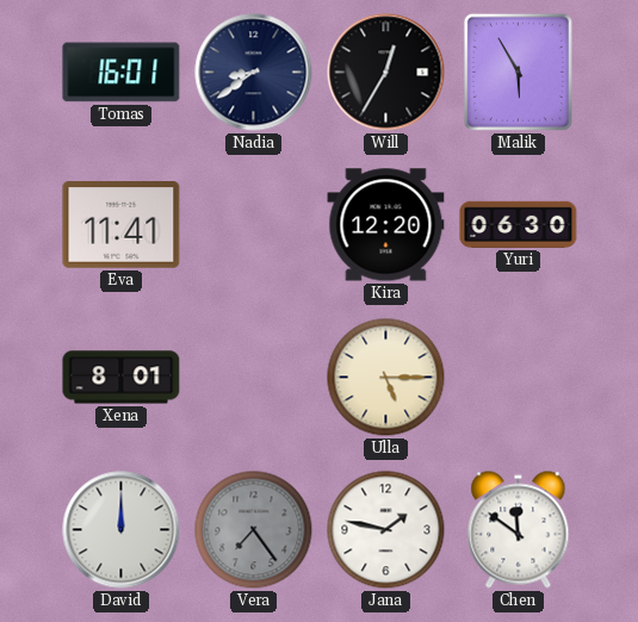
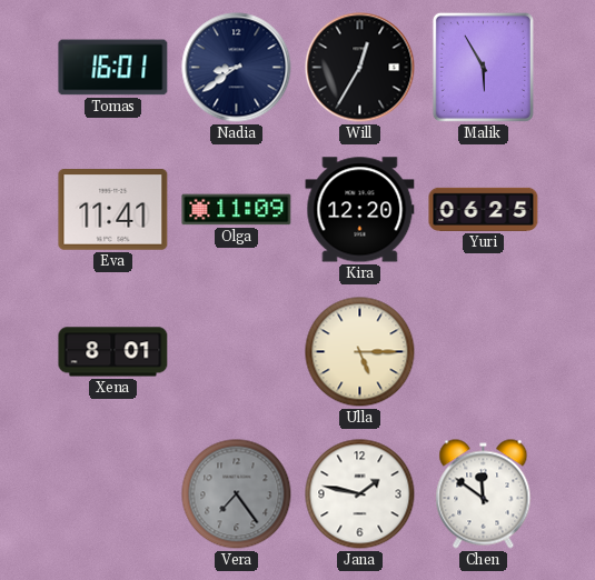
Olga: none -> 11:09
Yuri: 06:30 -> 06:25
David: 12:00 -> none
